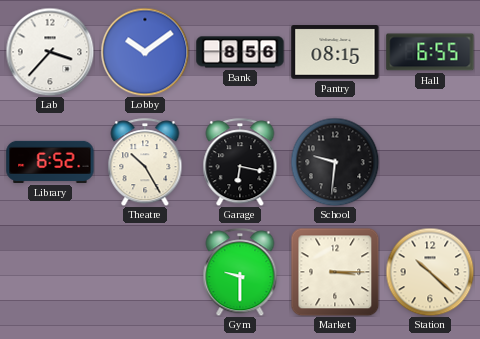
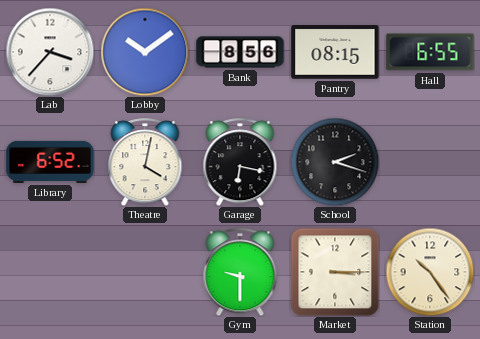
Theatre: 10:25 -> 4:02
School: 9:31 -> 2:18
Station: 10:22 -> 10:24
